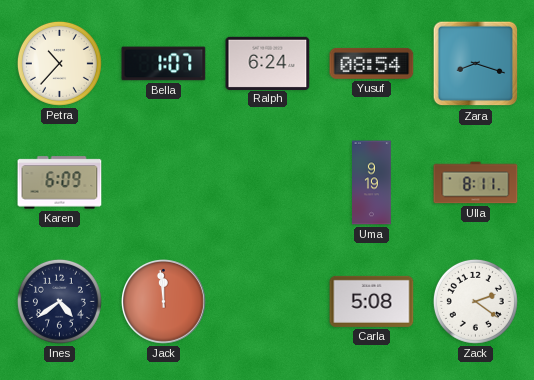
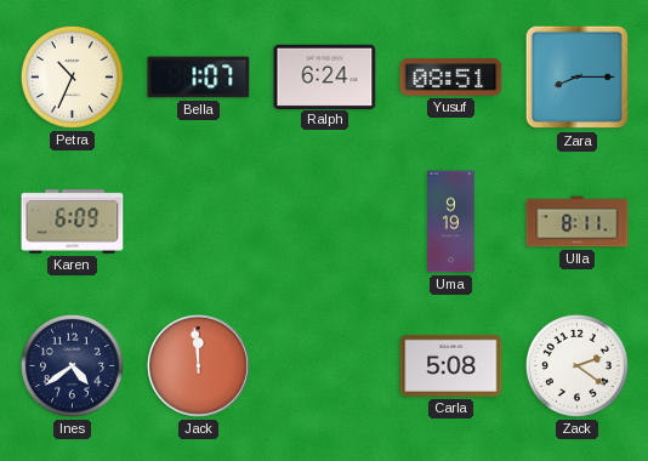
Petra: 10:37 -> 10:34
Yusuf: 08:54 -> 08:51
Zara: 8:18 -> 8:15
